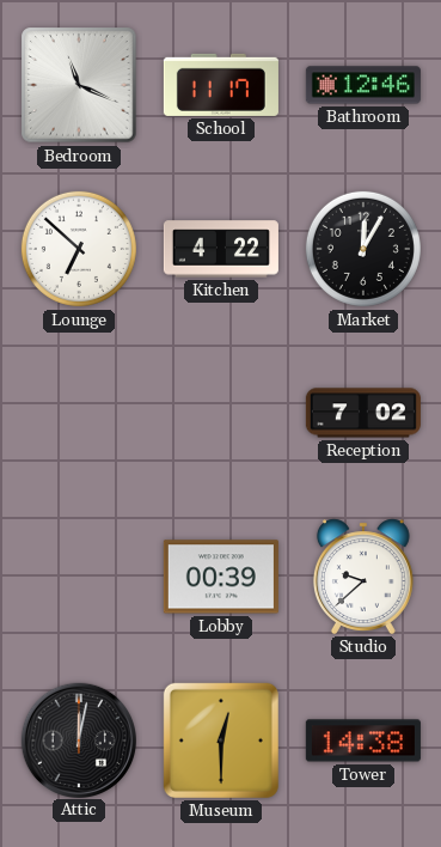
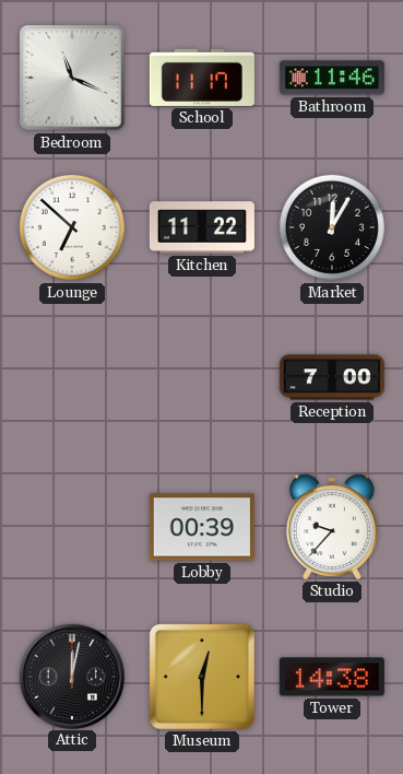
Bathroom: 12:46 -> 11:46
Kitchen: 4:22 -> 11:22
Reception: 7:02 -> 7:00
Studio: 9:38 -> 9:37
